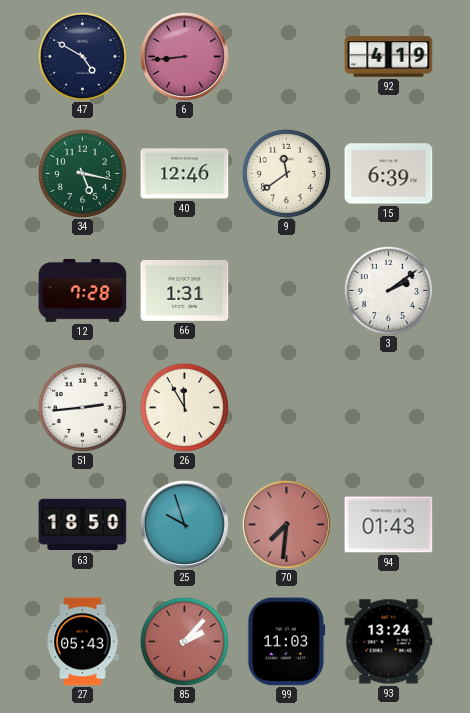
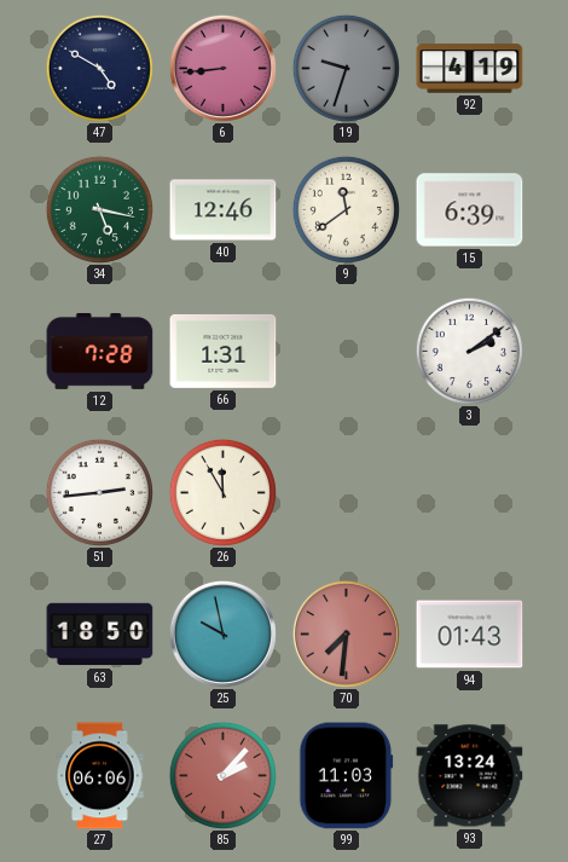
19: none -> 9:33
25: 9:57 -> 9:58
27: 05:43 -> 06:06
